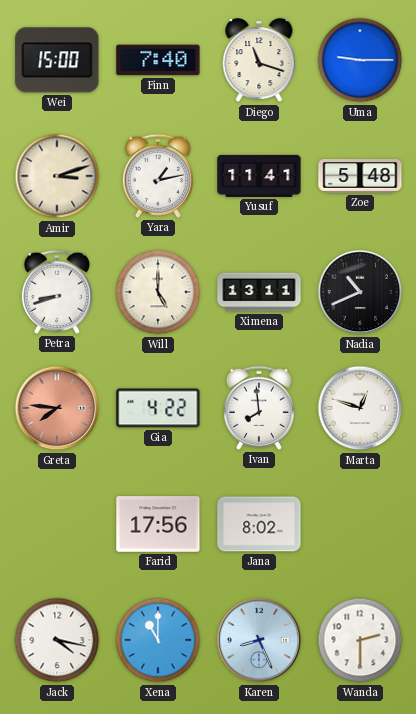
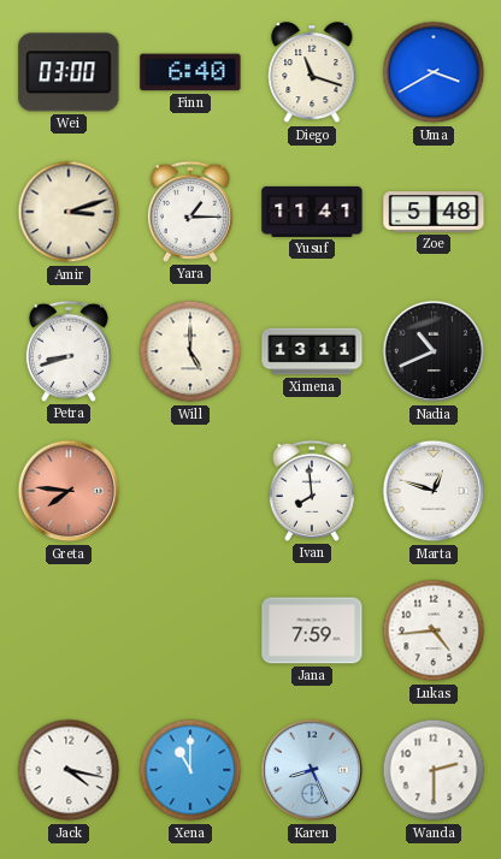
Wei: 15:00 -> 03:00
Finn: 7:40 -> 6:40
Uma: 9:15 -> 3:40
Yara: 1:13 -> 1:15
Gia: 4:22 -> none
Farid: 17:56 -> none
Jana: 8:02 -> 7:59
Lukas: none -> 4:44
